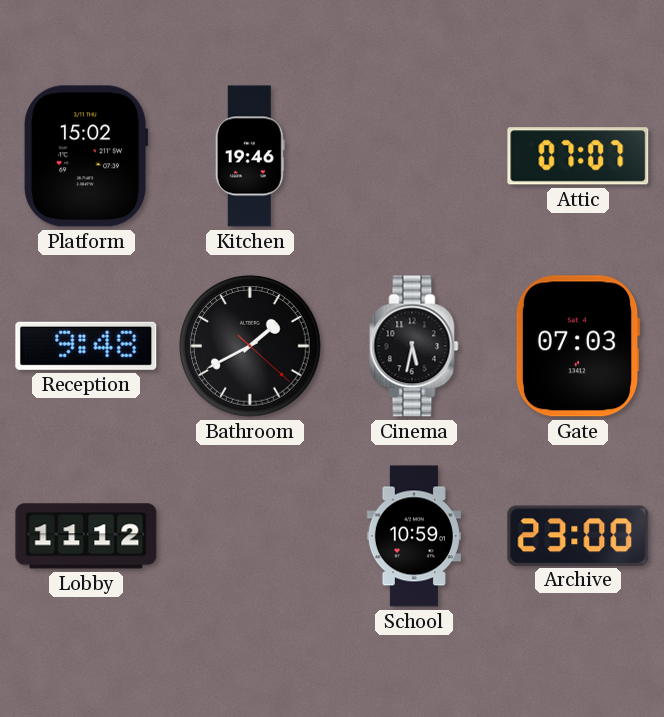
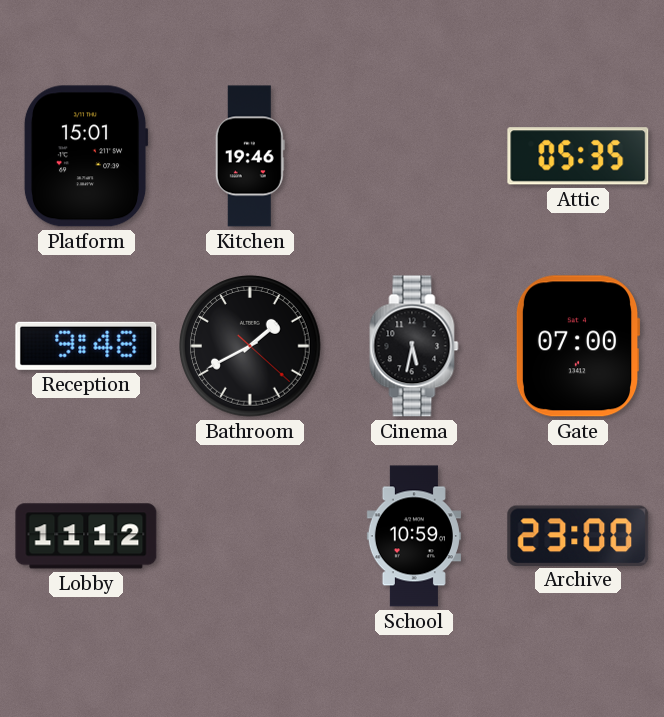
Platform: 15:02 -> 15:01
Attic: 07:07 -> 05:35
Gate: 07:03 -> 07:00
